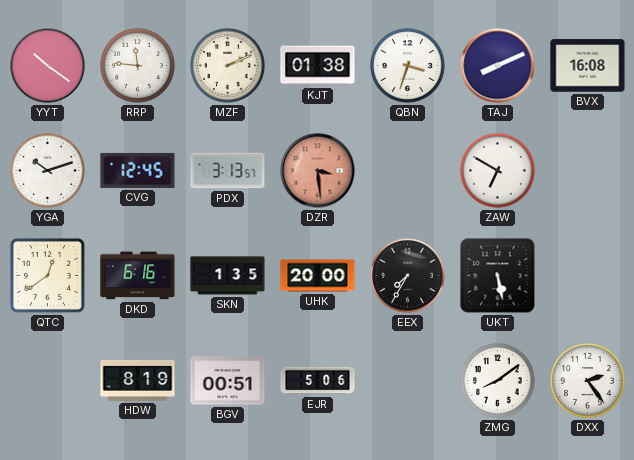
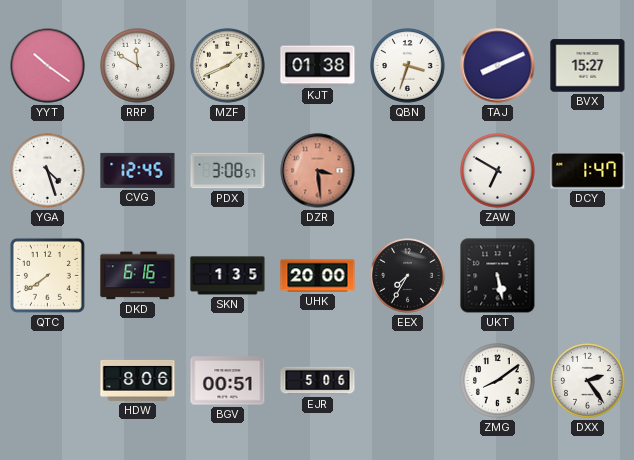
RRP: 11:46 -> 11:50
MZF: 2:11 -> 1:41
BVX: 16:08 -> 15:27
YGA: 10:12 -> 4:27
PDX: 3:13 -> 3:08
DCY: none -> 1:47
QTC: 12:39 -> 7:39
HDW: 8:19 -> 8:06
